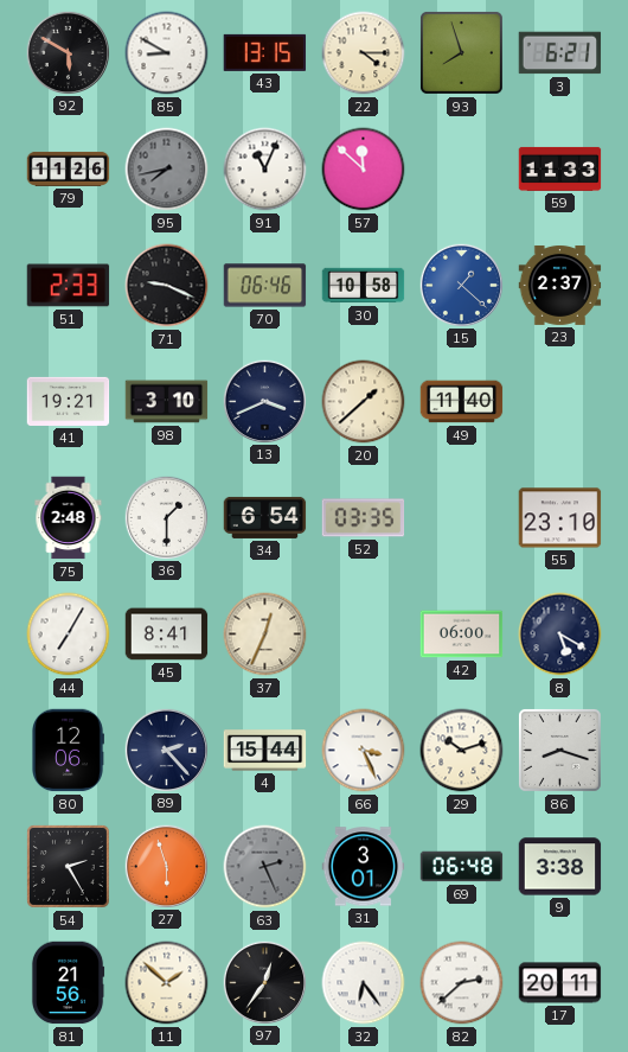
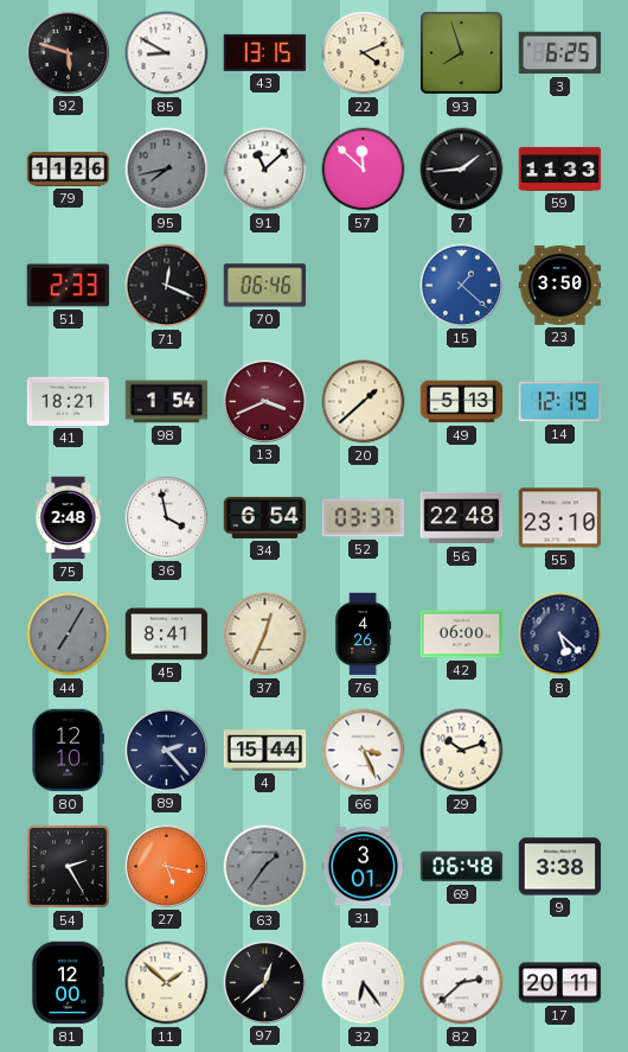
92: 5:50 -> 5:48
22: 4:15 -> 4:11
3: 6:21 -> 6:25
91: 11:04 -> 11:08
7: none -> 1:44
71: 9:19 -> 12:19
30: 10:58 -> none
23: 2:37 -> 3:50
41: 19:21 -> 18:21
98: 3:10 -> 1:54
13 dial: navy -> burgundy
49: 11:40 -> 5:13
14: none -> 12:19
36: 1:30 -> 3:58
52: 03:35 -> 03:37
56: none -> 22:48
44 dial: white -> grey
76: none -> 4:26
8: 5:20 -> 5:22
80: 12:06 -> 12:10
86: 8:18 -> none
27: 5:57 -> 5:17
63: 2:26 -> 1:36
81: 21:56 -> 12:00
97: 12:36 -> 12:38
